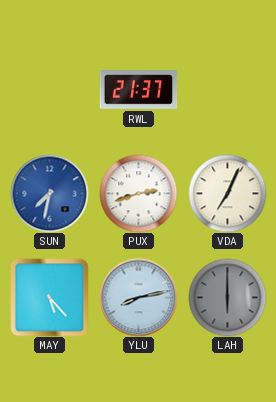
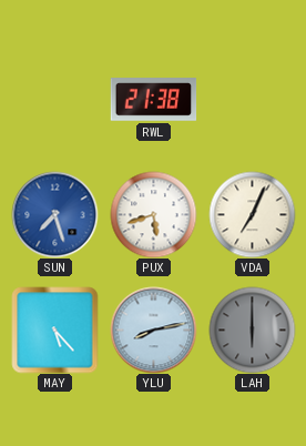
RWL: 21:37 -> 21:38
SUN: 7:32 -> 7:27
PUX: 2:42 -> 5:42
